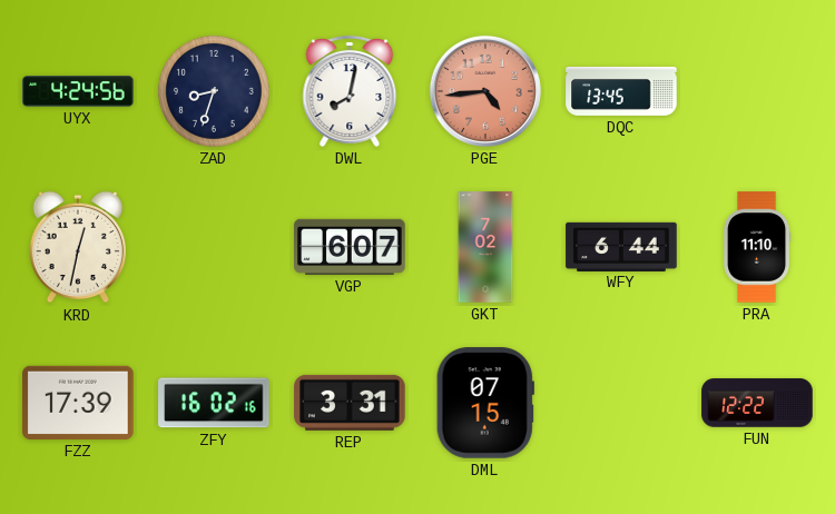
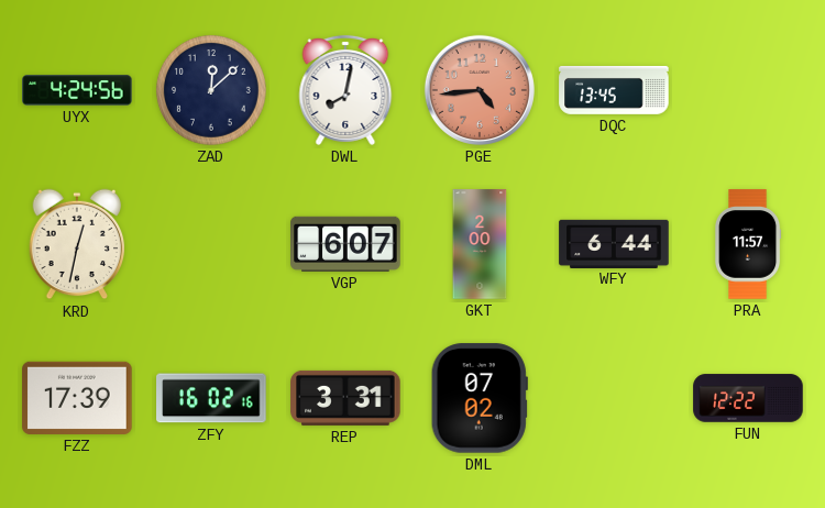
ZAD: 8:33 -> 12:08
GKT: 7:02 -> 2:00
PRA: 11:10 -> 11:57
DML: 07:15 -> 07:02
